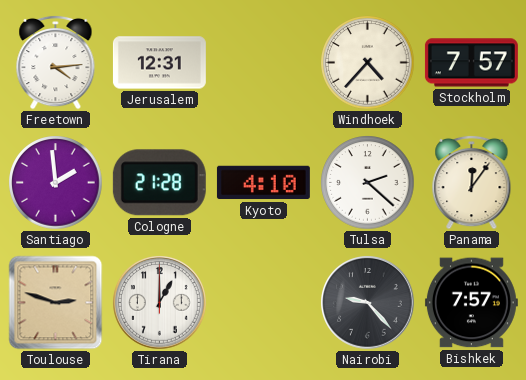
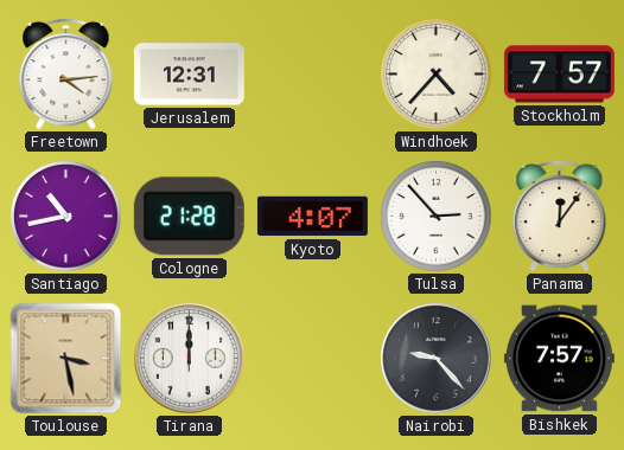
Santiago: 1:59 -> 10:43
Kyoto: 4:10 -> 4:07
Tulsa: 2:22 -> 2:53
Toulouse: 2:48 -> 3:28
Tirana: 1:00 -> 12:00
